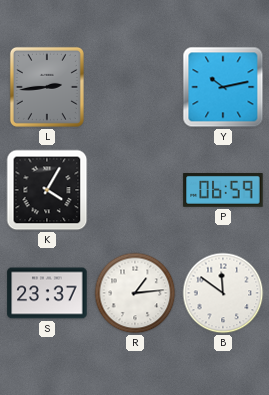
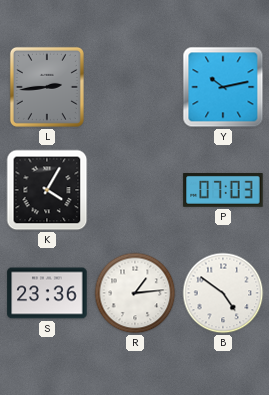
P: 06:59 -> 07:03
S: 23:37 -> 23:36
B: 11:51 -> 4:51
